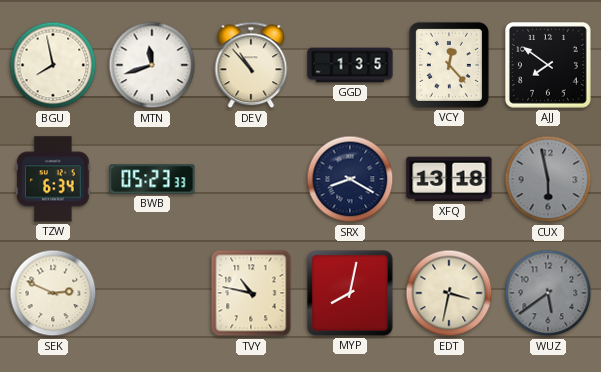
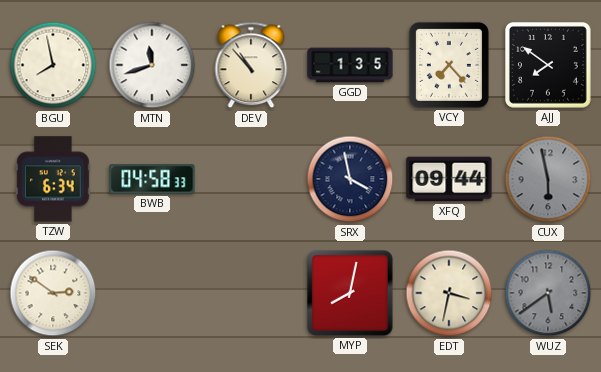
VCY: 12:23 -> 7:23
BWB: 05:23 -> 04:58
SRX: 8:20 -> 3:58
XFQ: 13:18 -> 09:44
SEK: 2:49 -> 2:51
TVY: 10:47 -> none
